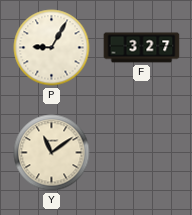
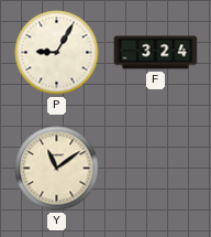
F: 3:27 -> 3:24
